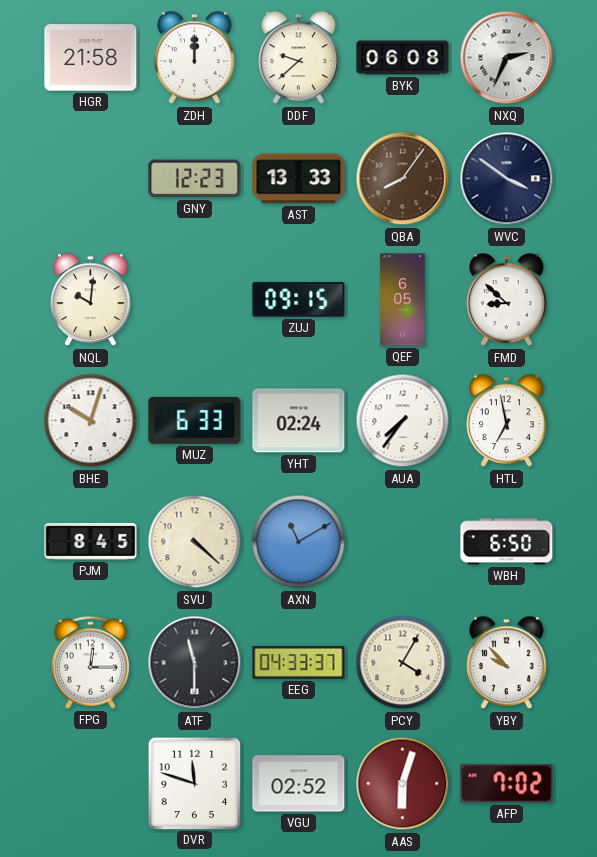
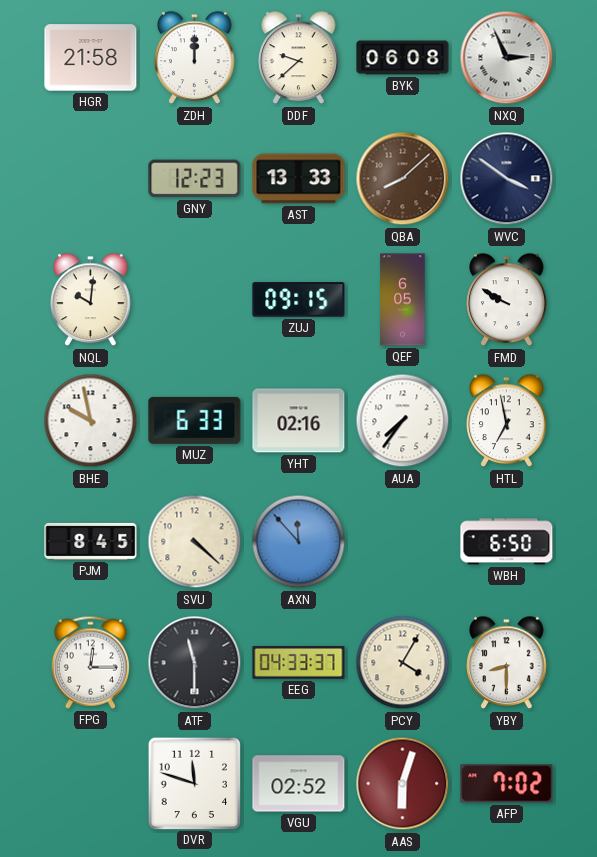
NXQ: 2:34 -> 2:56
QBA: 8:06 -> 8:08
FMD: 8:52 -> 9:50
BHE: 10:03 -> 9:58
YHT: 02:24 -> 02:16
AXN: 11:10 -> 11:53
YBY: 9:53 -> 8:30
